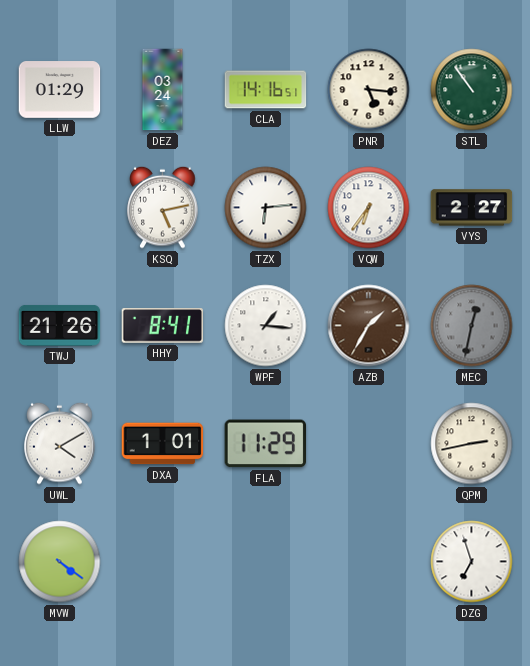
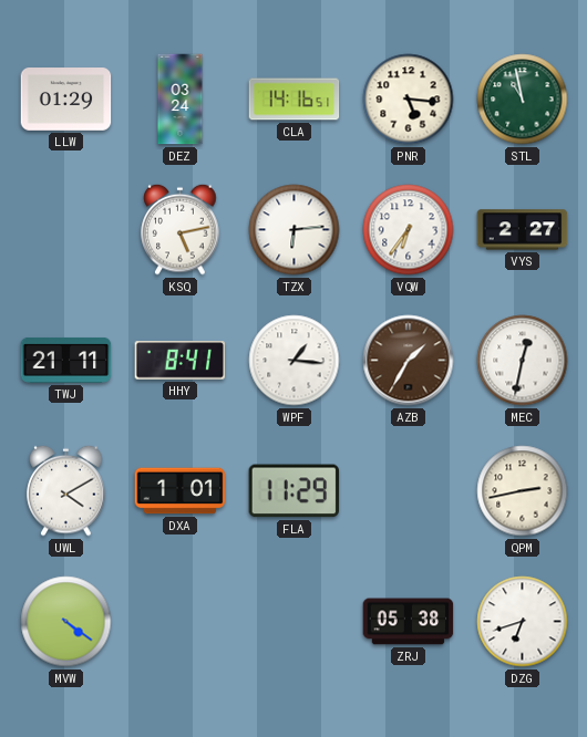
STL: 10:54 -> 10:58
TWJ: 21:26 -> 21:11
MEC dial: grey -> white
ZRJ: none -> 05:38
DZG: 6:57 -> 6:42
